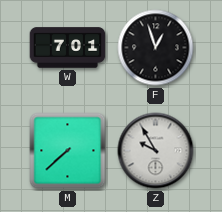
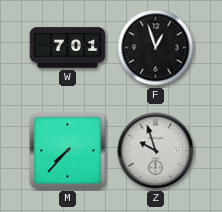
M: 7:38 -> 7:37
Z: 9:55 -> 9:57
